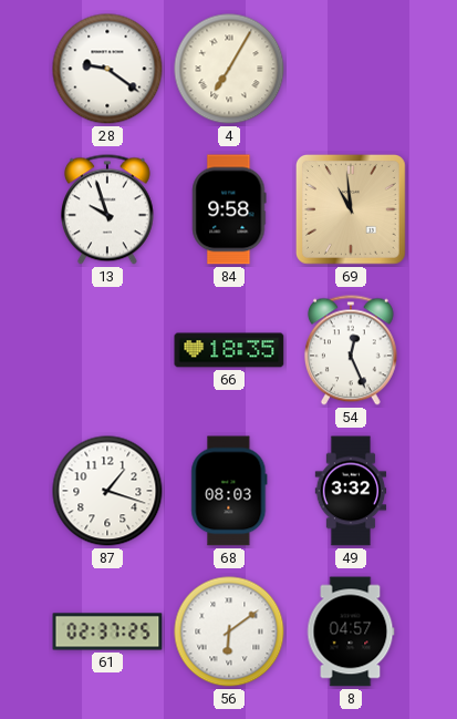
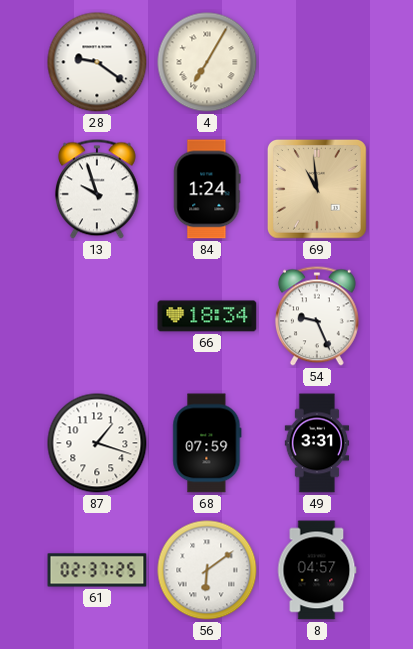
84: 9:58 -> 1:24
66: 18:35 -> 18:34
54: 12:26 -> 9:26
68: 08:03 -> 07:59
49: 3:32 -> 3:31
